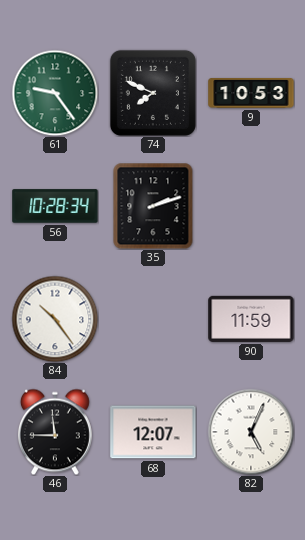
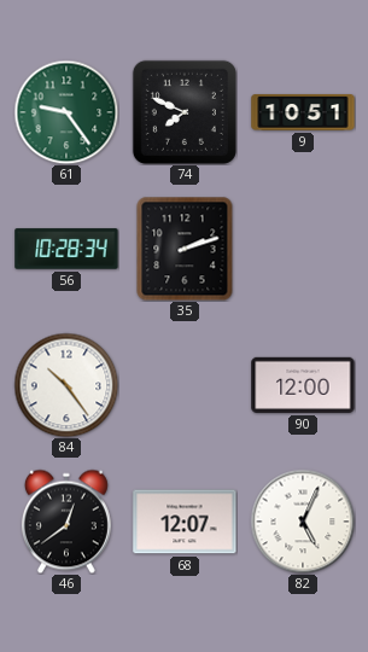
9: 10:53 -> 10:51
90: 11:59 -> 12:00
46: 11:45 -> 12:39
